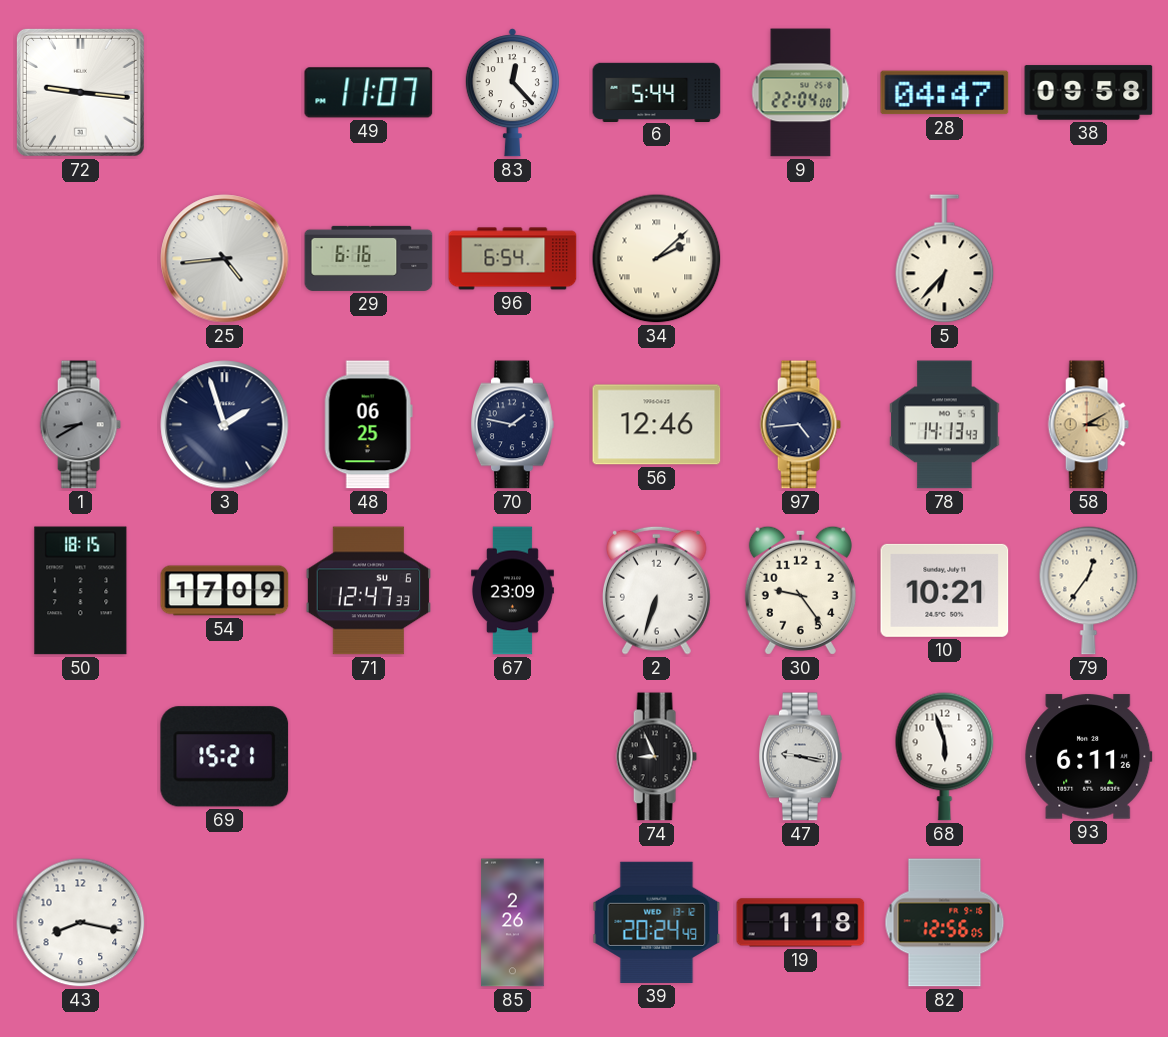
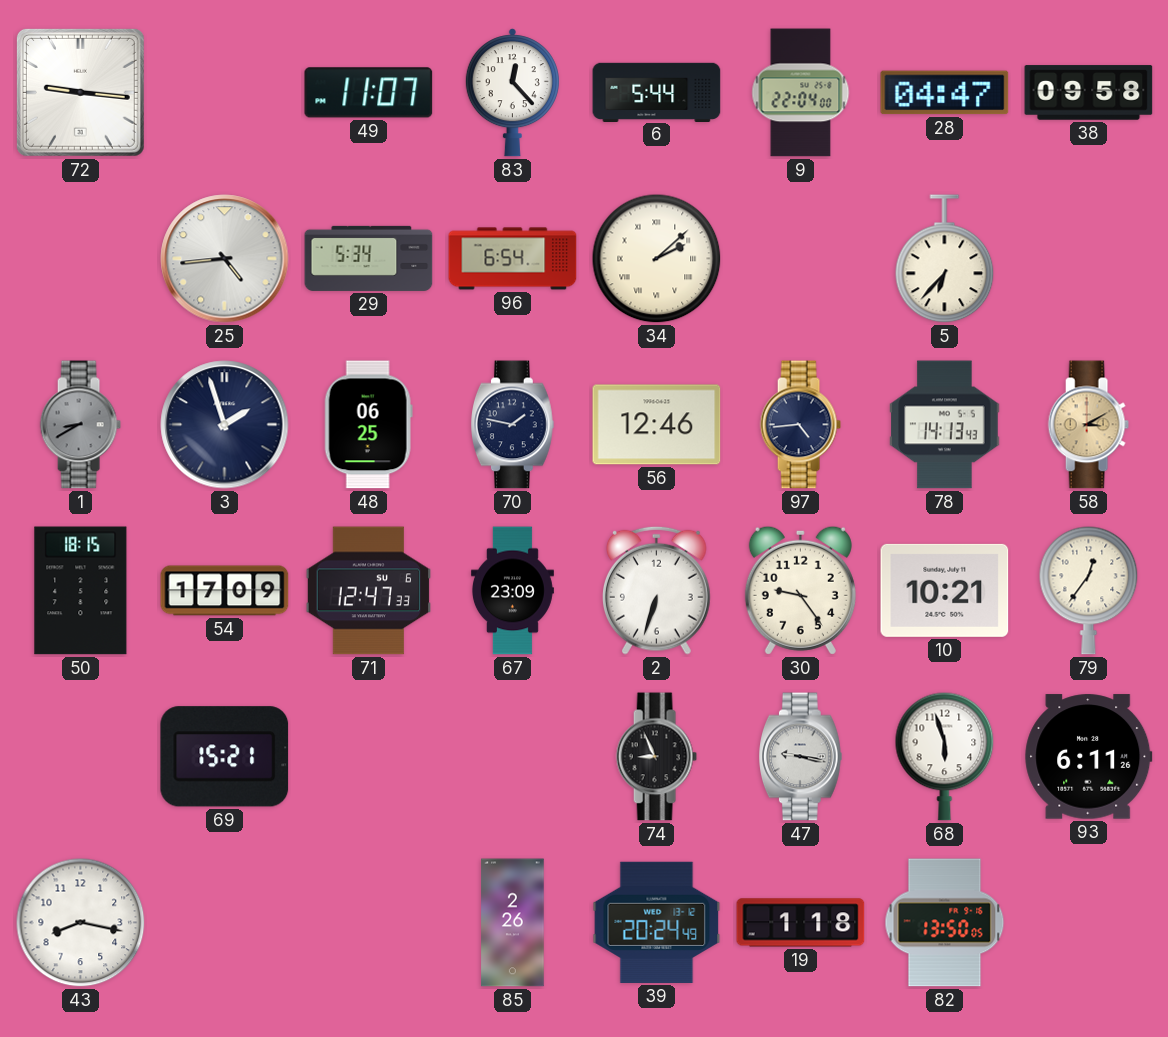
29: 6:16 -> 5:34
82: 12:56 -> 13:50
